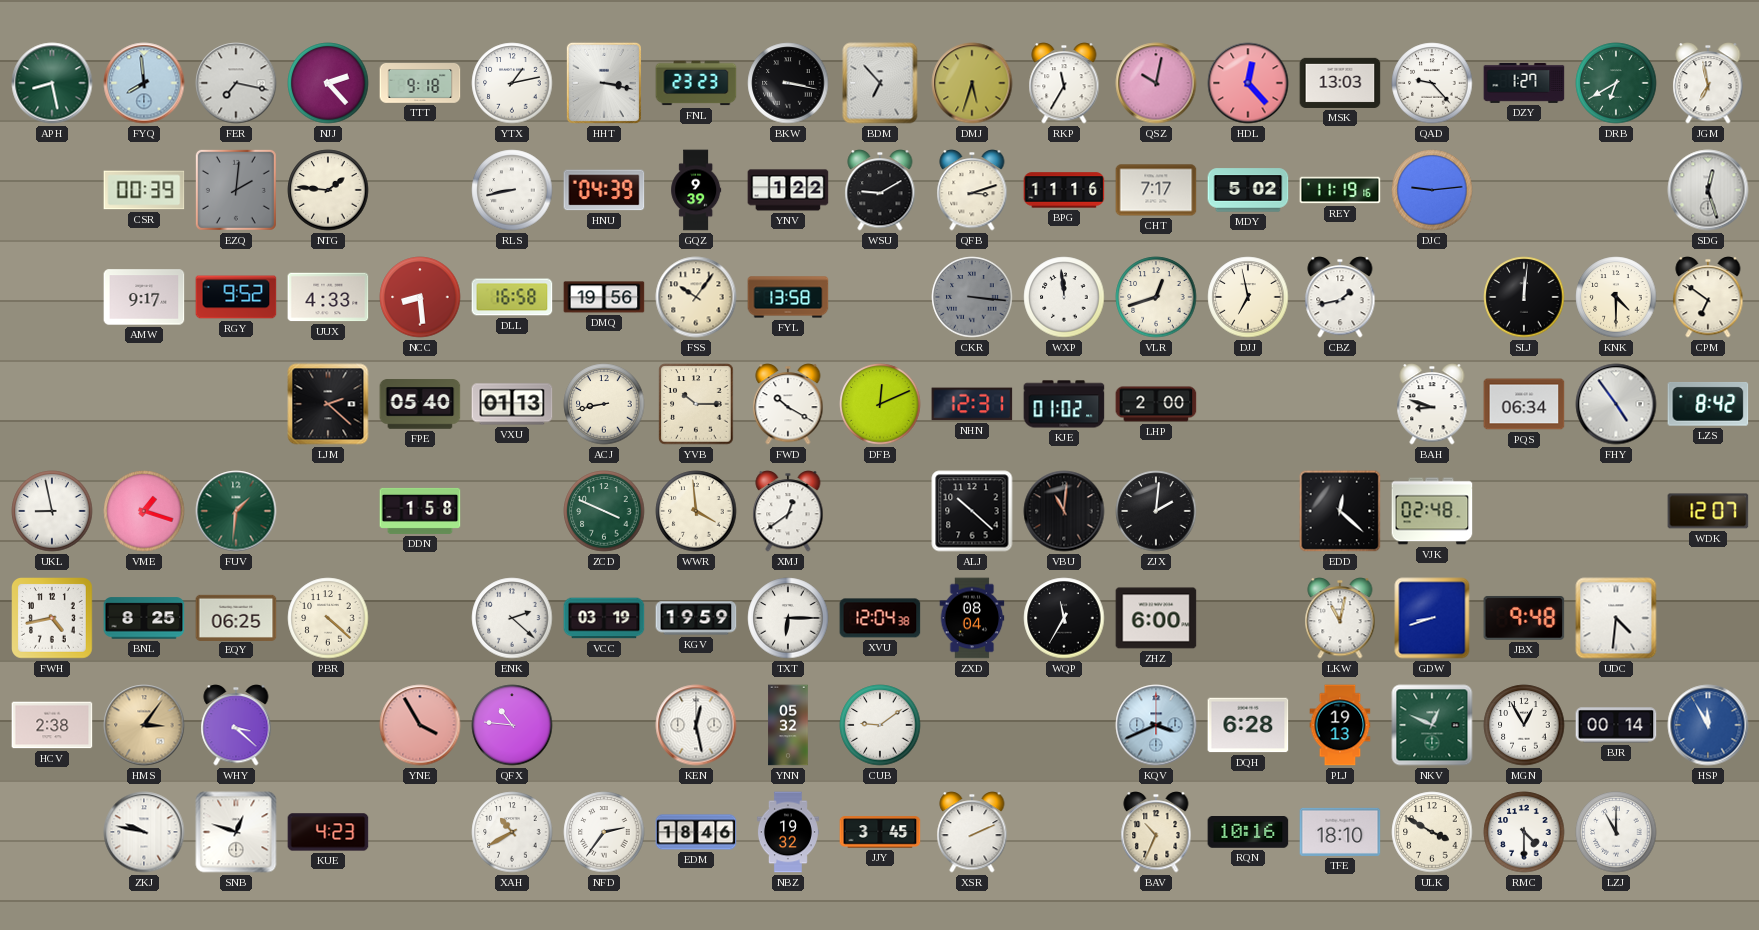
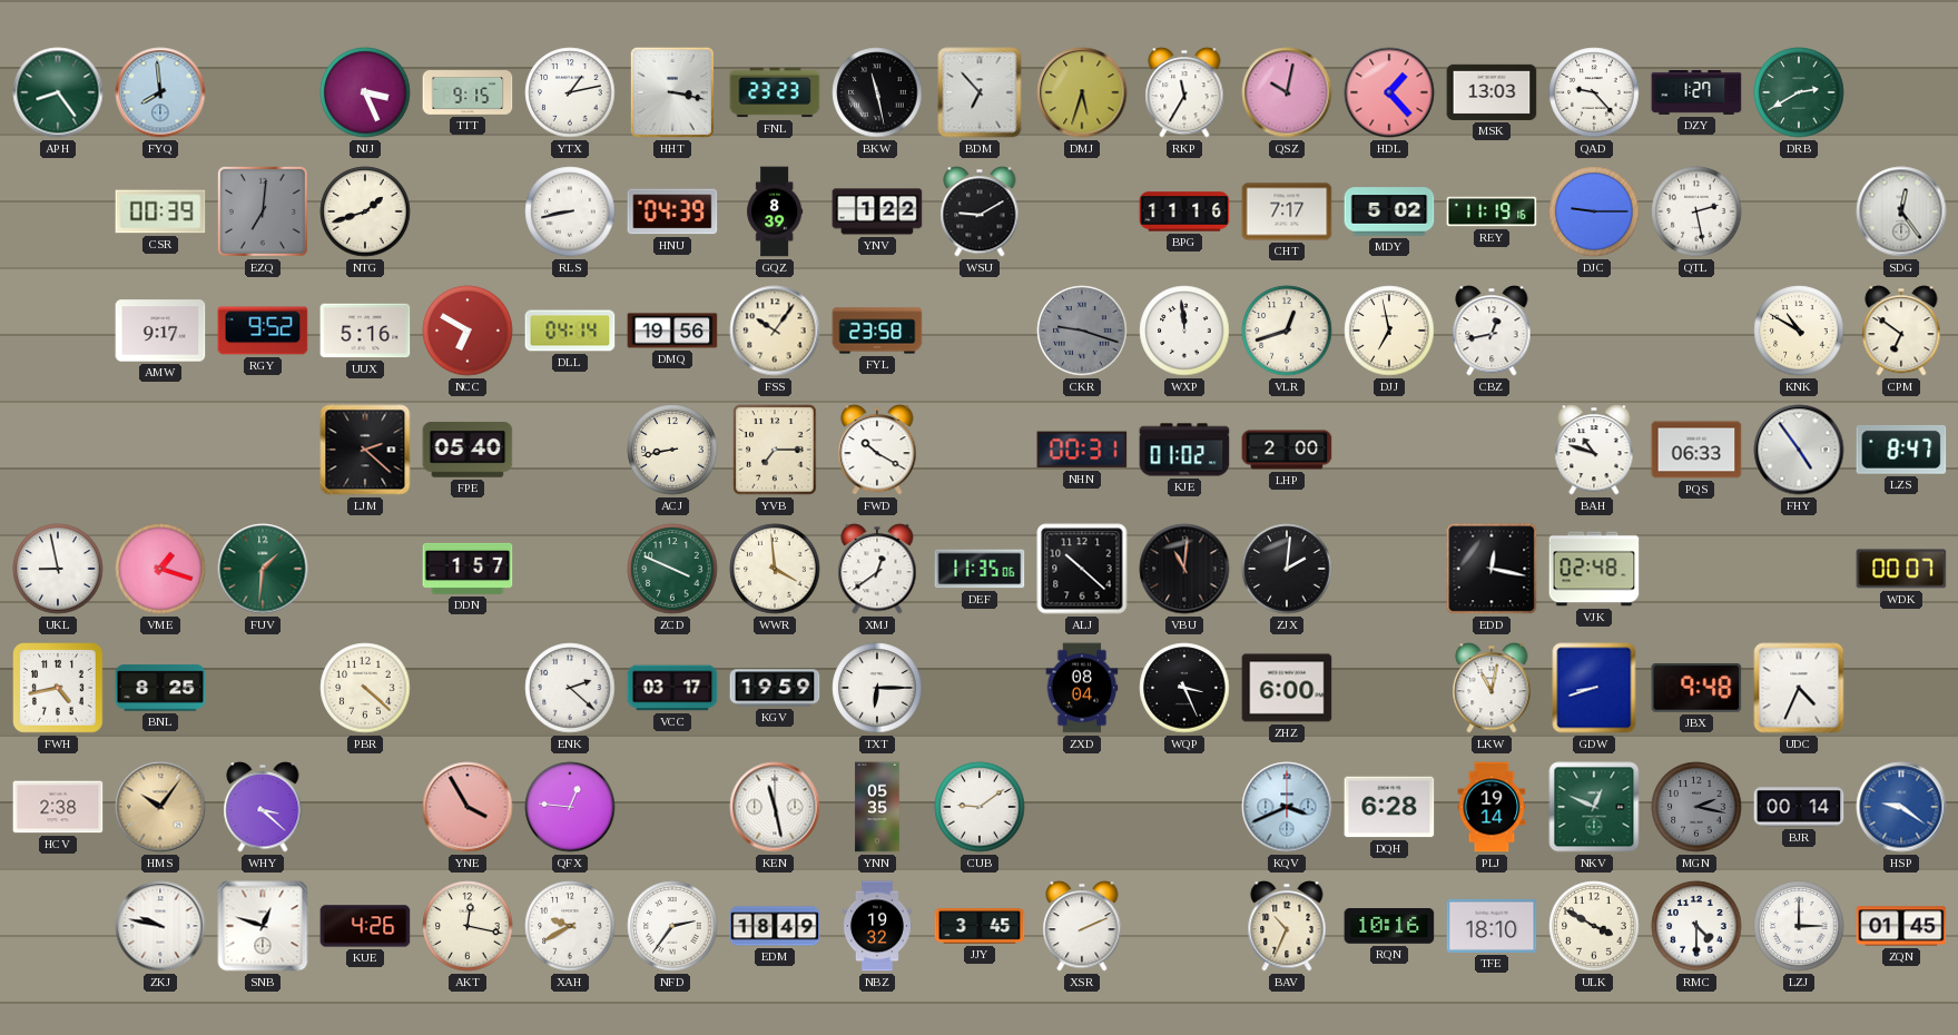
APH: 8:28 -> 8:24
FER: 7:17 -> none
NJJ: 2:23 -> 3:26
TTT: 9:18 -> 9:15
BKW: 3:17 -> 11:28
HDL: 12:23 -> 1:23
DRB: 6:40 -> 2:40
JGM: 6:58 -> none
EZQ: 2:01 -> 7:01
NTG: 1:46 -> 1:42
GQZ: 9:39 -> 8:39
QFB: 3:12 -> none
DJC: 9:14 -> 9:15
QTL: none -> 2:28
SDG: 12:27 -> 12:24
UUX: 4:33 -> 5:16
NCC: 8:29 -> 6:50
DLL: 16:58 -> 04:14
FYL: 13:58 -> 23:58
CKR: 3:16 -> 9:18
CBZ: 1:43 -> 12:43
SLJ: 12:01 -> none
KNK: 4:30 -> 10:50
VXU: 01:13 -> none
YVB: 10:15 -> 7:15
DFB: 12:11 -> none
NHN: 12:31 -> 00:31
BAH: 8:48 -> 10:48
PQS: 06:34 -> 06:33
LZS: 8:42 -> 8:47
DDN: 1:58 -> 1:57
DEF: none -> 11:35
EDD: 12:22 -> 12:17
WDK: 12:07 -> 00:07
EQY: 06:25 -> none
VCC: 03:19 -> 03:17
XVU: 12:04 -> none
WQP: 11:35 -> 3:26
UDC: 4:31 -> 4:34
HMS: 3:06 -> 10:06
QFX: 10:46 -> 12:46
KEN: 12:28 -> 11:28
YNN: 05:32 -> 05:35
PLJ: 19:13 -> 19:14
MGN: 12:55 -> 2:17
MGN dial: white -> grey
HSP: 11:55 -> 9:21
KUE: 4:23 -> 4:26
AKT: none -> 12:17
XAH: 10:40 -> 9:40
EDM: 18:46 -> 18:49
LZJ: 11:00 -> 3:00
ZQN: none -> 01:45
